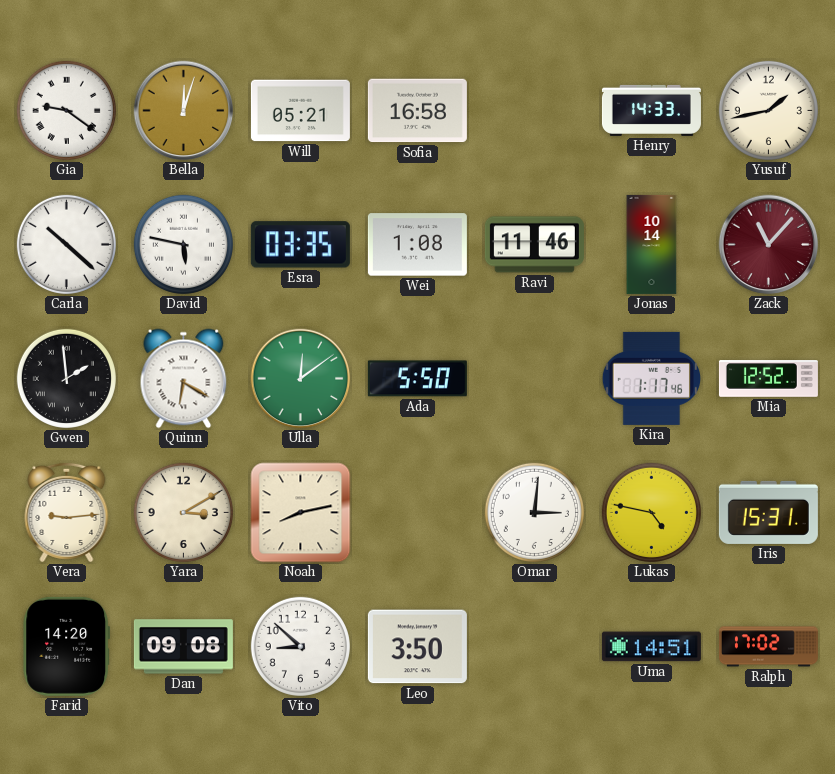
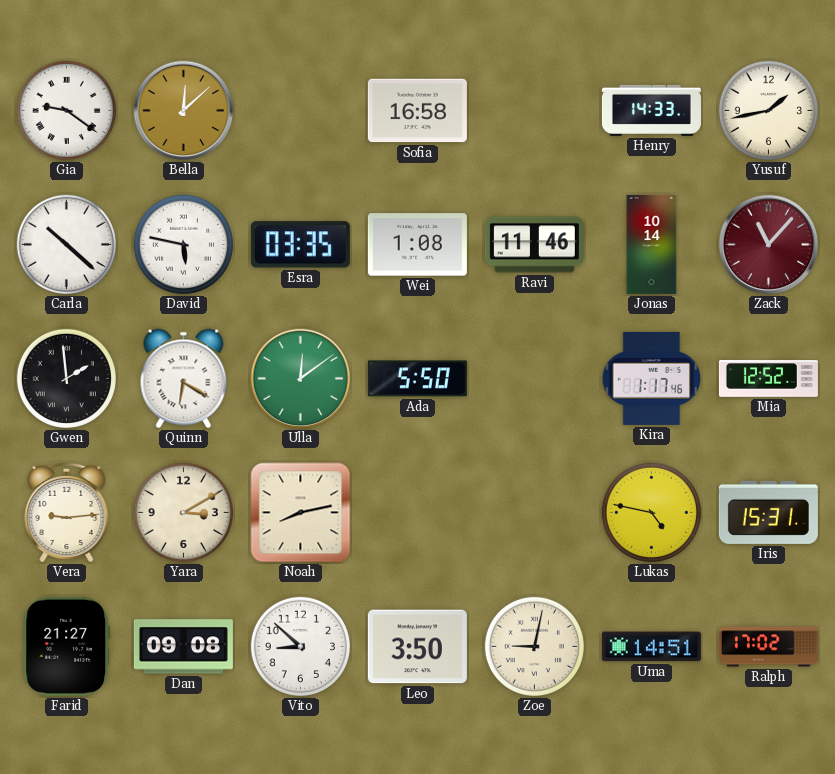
Bella: 12:03 -> 12:08
Will: 05:21 -> none
Omar: 3:01 -> none
Farid: 14:20 -> 21:27
Zoe: none -> 9:02
